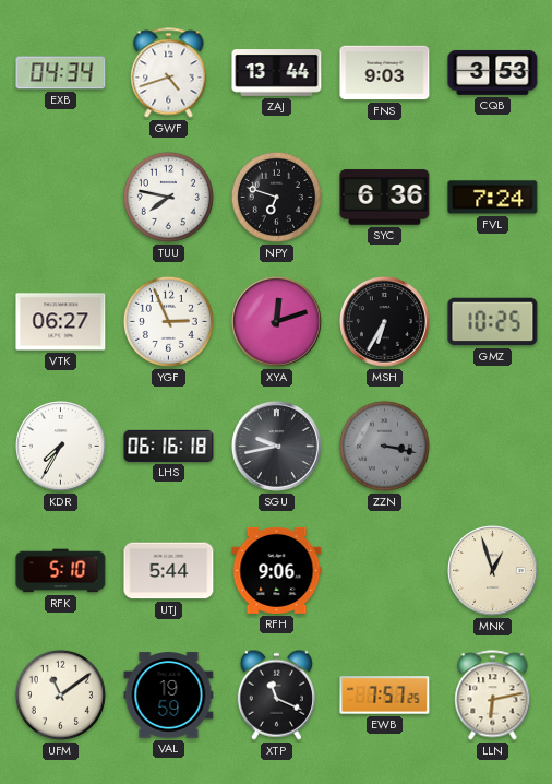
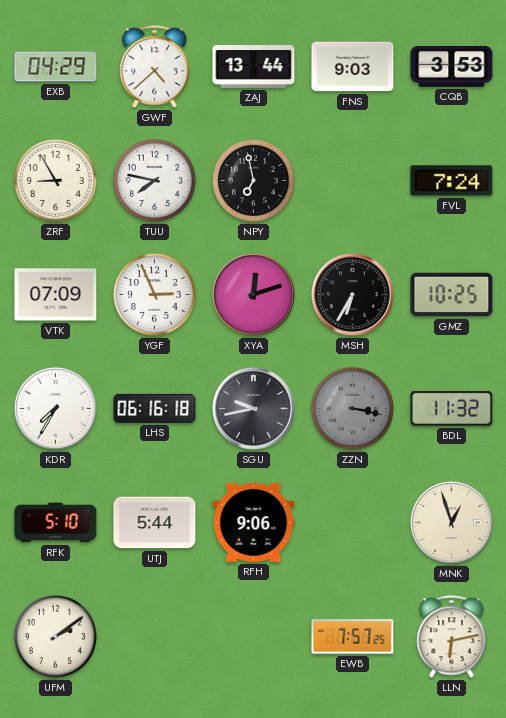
EXB: 04:34 -> 04:29
GWF: 4:42 -> 4:38
ZRF: none -> 8:55
NPY: 6:48 -> 6:58
SYC: 6:36 -> none
VTK: 06:27 -> 07:09
BDL: none -> 11:32
UFM: 11:09 -> 2:09
VAL: 19:59 -> none
XTP: 11:19 -> none
